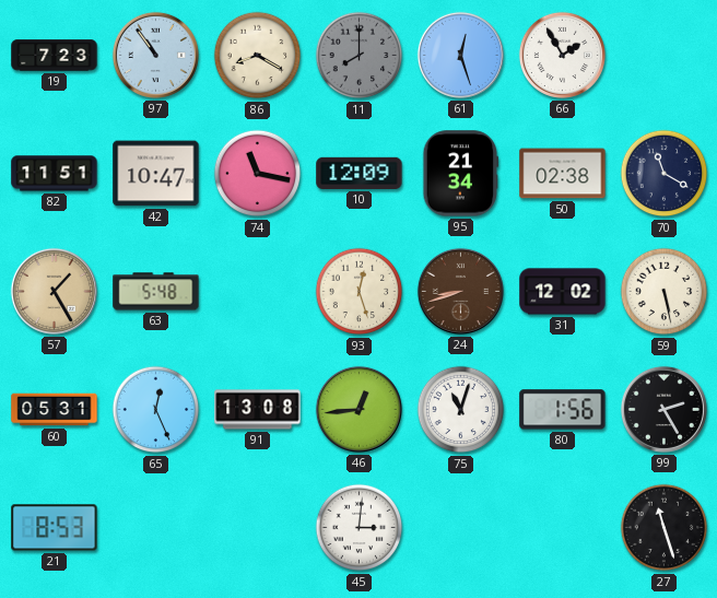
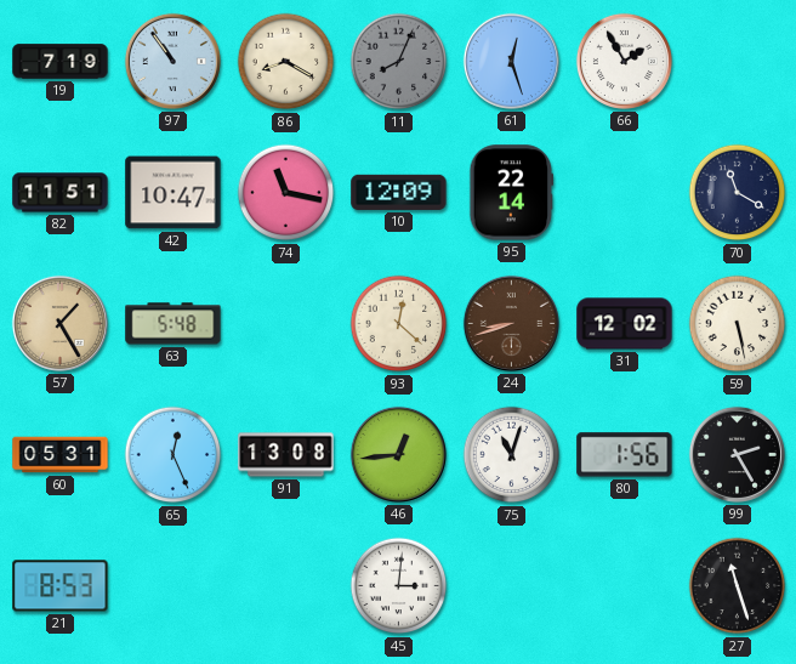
19: 7:23 -> 7:19
11: 8:00 -> 8:04
95: 21:34 -> 22:14
50: 02:38 -> none
93: 12:27 -> 12:22
